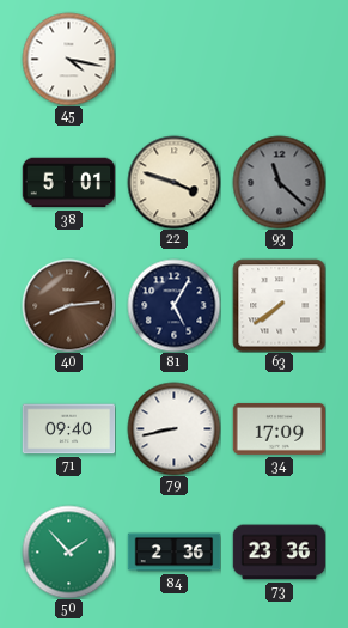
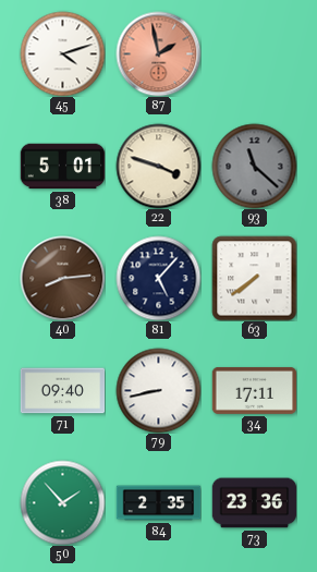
45: 4:17 -> 4:12
87: none -> 1:58
81: 5:05 -> 5:07
34: 17:09 -> 17:11
84: 2:36 -> 2:35
